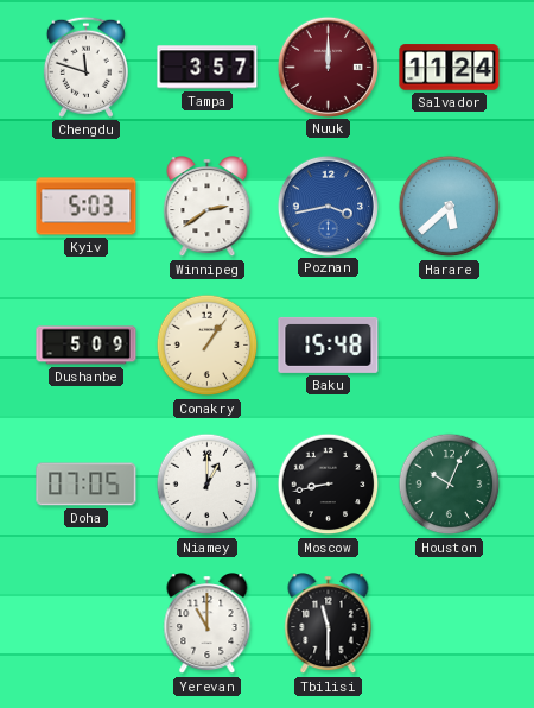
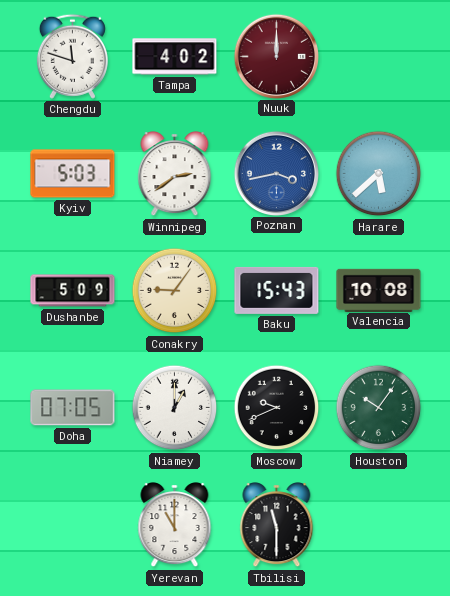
Tampa: 3:57 -> 4:02
Salvador: 11:24 -> none
Conakry: 1:06 -> 9:06
Baku: 15:48 -> 15:43
Valencia: none -> 10:08
Moscow: 8:43 -> 9:41
Houston: 10:04 -> 10:06
